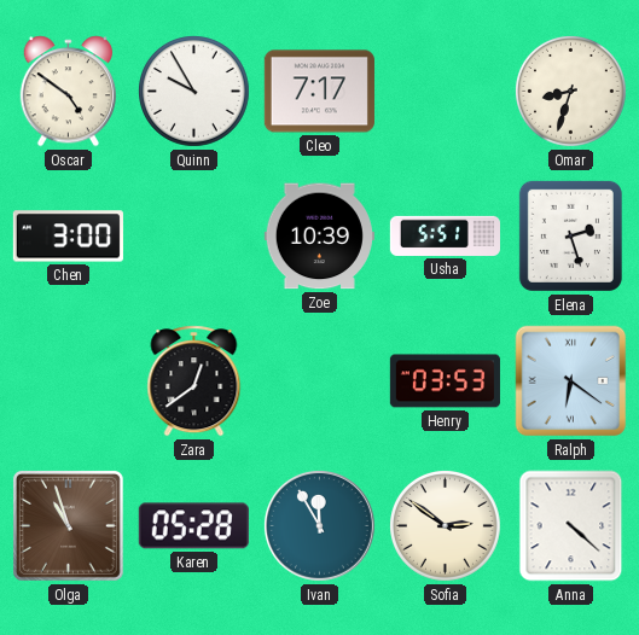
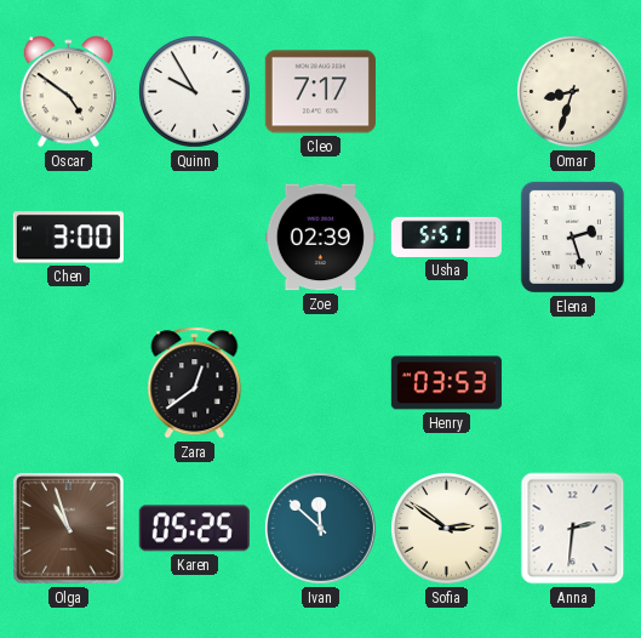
Zoe: 10:39 -> 02:39
Ralph: 6:21 -> none
Karen: 05:28 -> 05:25
Ivan: 11:55 -> 11:52
Anna: 4:22 -> 2:31
